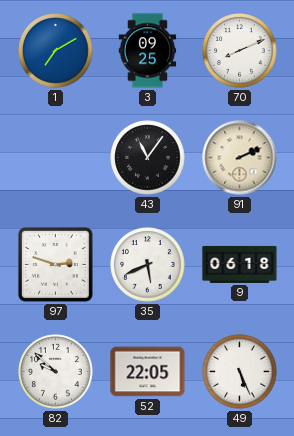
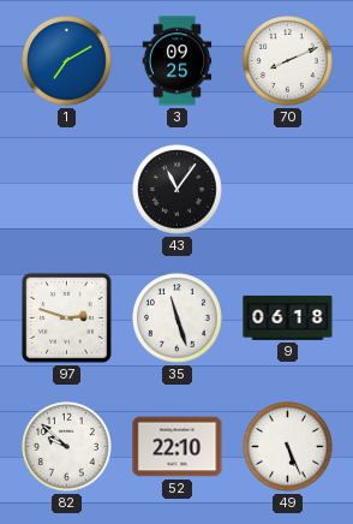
91: 2:11 -> none
35: 5:41 -> 11:27
52: 22:05 -> 22:10
